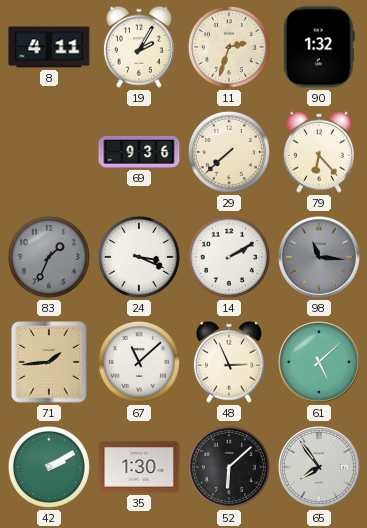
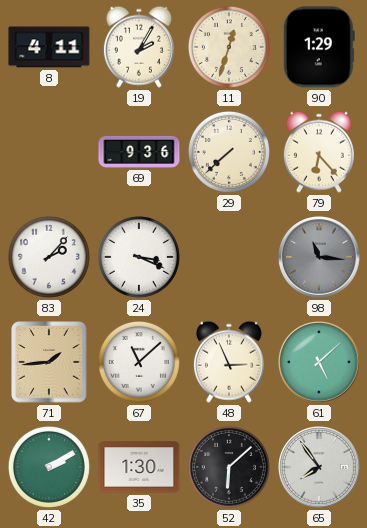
11: 2:33 -> 12:33
90: 1:32 -> 1:29
83: 1:34 -> 2:07
83 dial: grey -> white
14: 2:10 -> none
